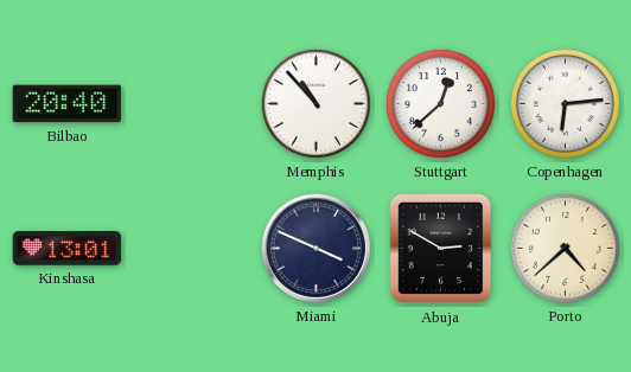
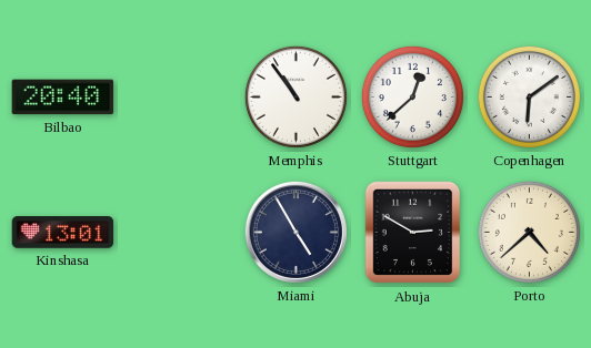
Memphis: 10:53 -> 10:54
Copenhagen: 6:14 -> 6:09
Miami: 3:49 -> 4:55
